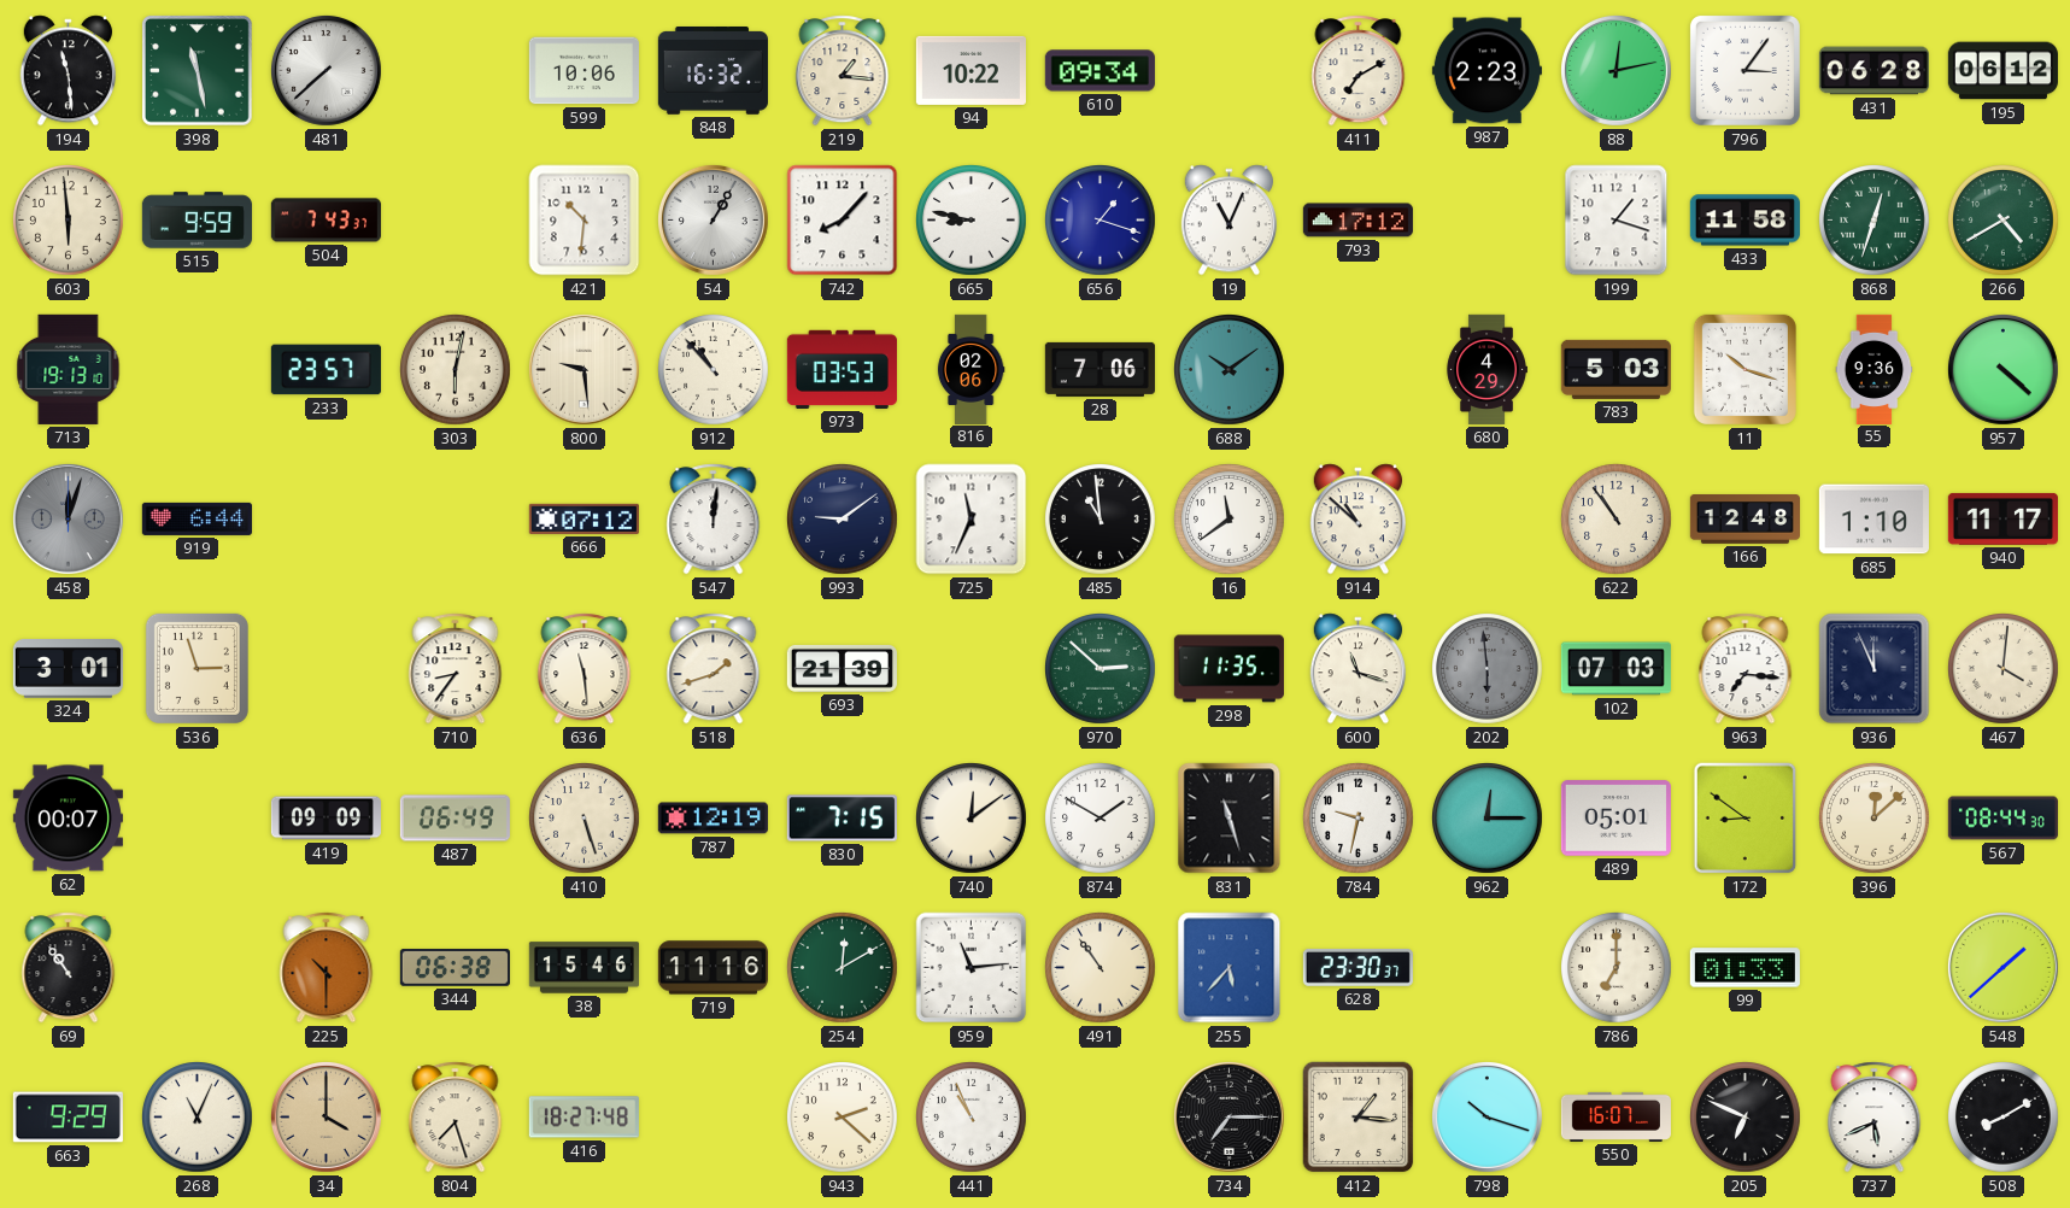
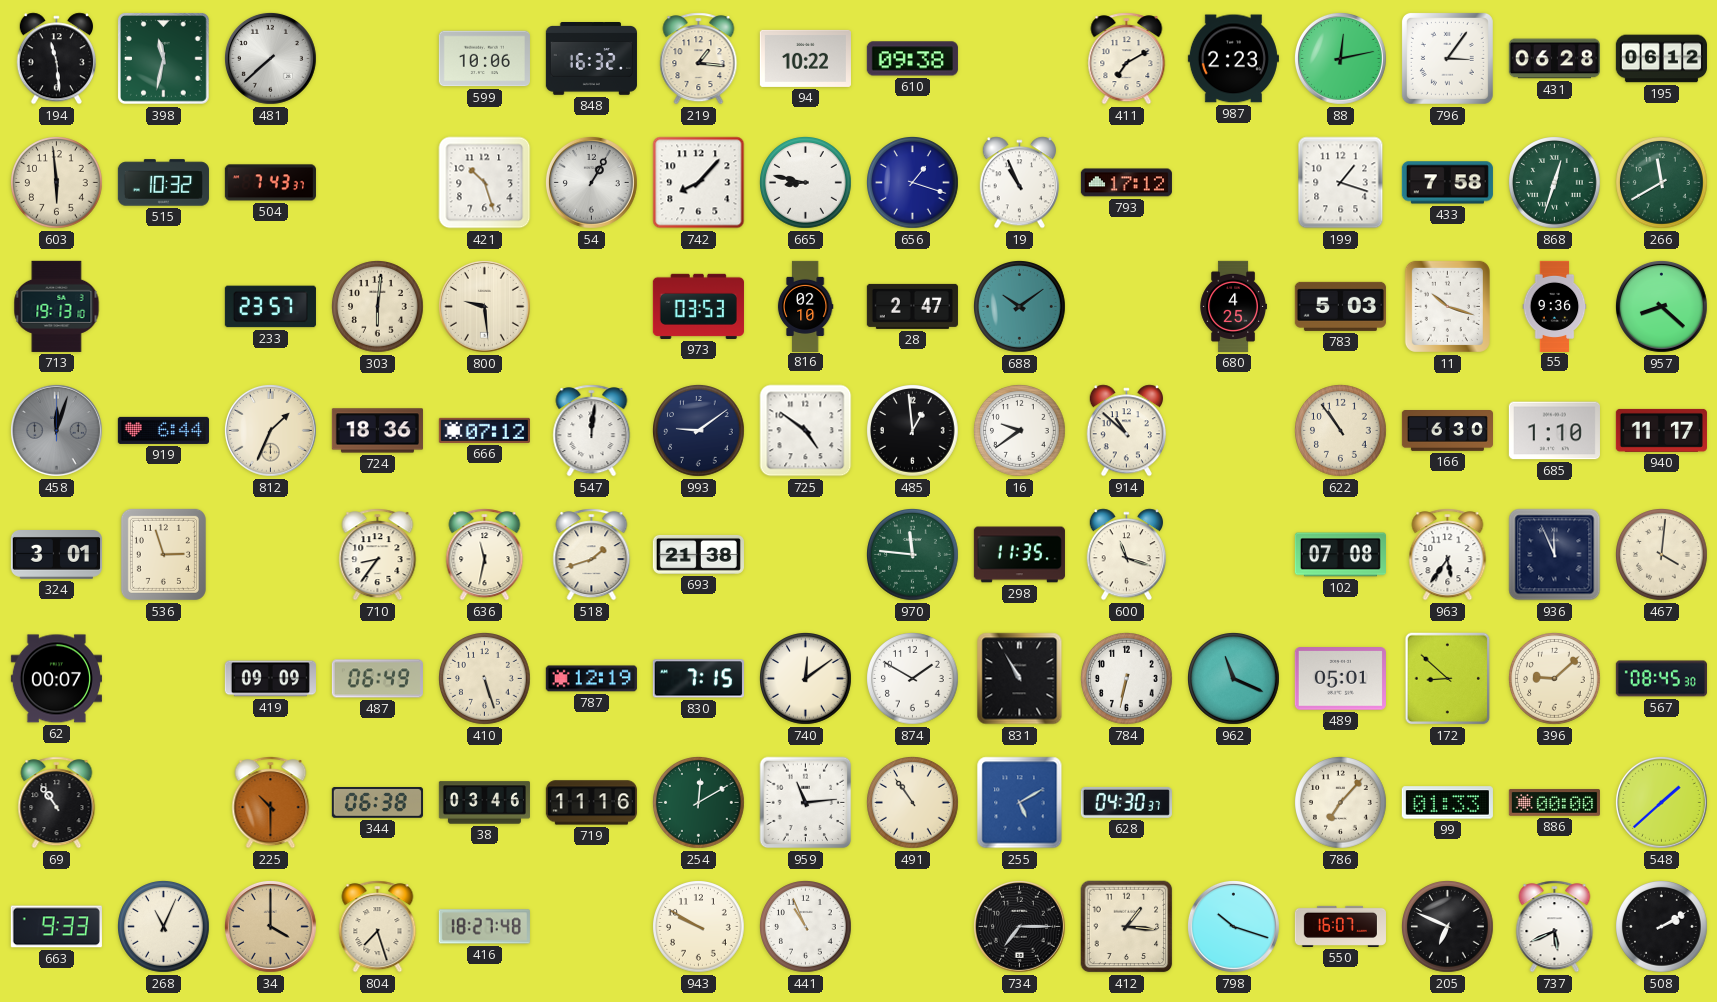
398: 11:28 -> 11:32
610: 09:34 -> 09:38
515: 9:59 -> 10:32
421: 10:31 -> 10:27
19: 11:04 -> 10:56
433: 11:58 -> 7:58
266: 4:40 -> 11:40
303: 6:02 -> 6:01
912: 10:53 -> none
816: 02:06 -> 02:10
28: 7:06 -> 2:47
680: 4:29 -> 4:25
957: 4:22 -> 8:22
812: none -> 1:34
724: none -> 18:36
725: 11:34 -> 4:51
485: 10:59 -> 12:59
16: 11:39 -> 9:39
166: 12:48 -> 6:30
636: 11:29 -> 11:32
693: 21:39 -> 21:38
970: 2:52 -> 11:46
202: 5:59 -> none
102: 07:03 -> 07:08
963: 7:16 -> 5:36
831: 11:27 -> 10:55
784: 9:32 -> 6:32
962: 12:15 -> 11:19
172: 8:51 -> 8:52
396: 12:08 -> 9:08
567: 08:44 -> 08:45
38: 15:46 -> 03:46
255: 5:37 -> 5:10
628: 23:30 -> 04:30
786: 7:00 -> 7:07
886: none -> 00:00
663: 9:29 -> 9:33
943: 2:22 -> 9:50
508: 8:10 -> 2:10
